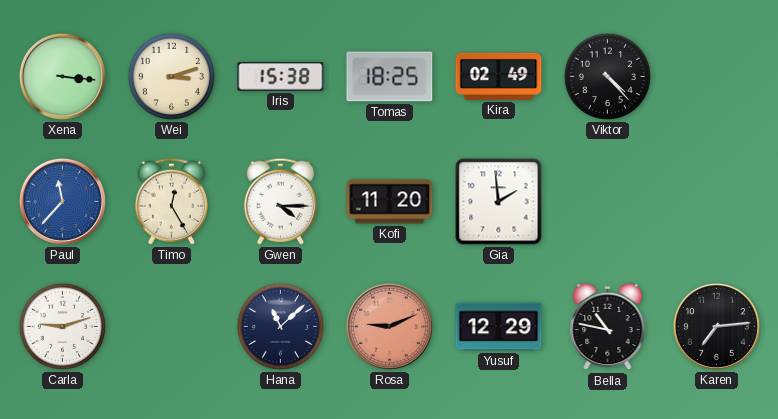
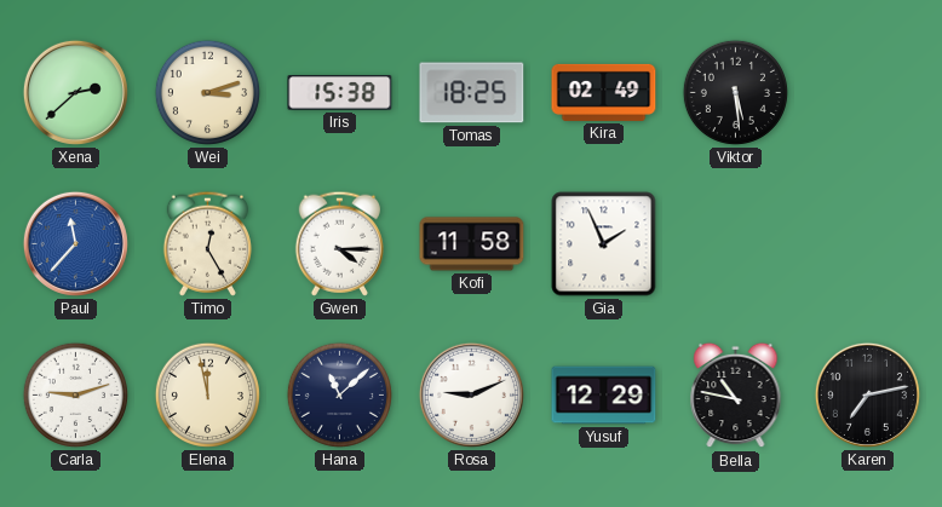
Xena: 3:16 -> 2:38
Viktor: 4:23 -> 5:29
Kofi: 11:20 -> 11:58
Gia: 1:59 -> 1:56
Elena: none -> 11:58
Rosa dial: salmon -> white
Karen: 7:14 -> 7:13
